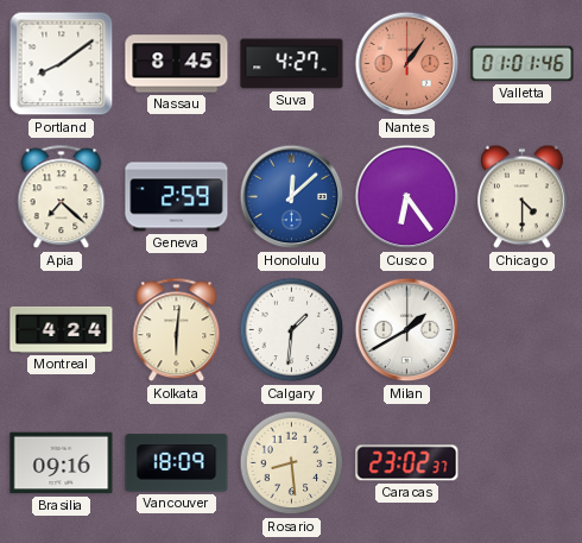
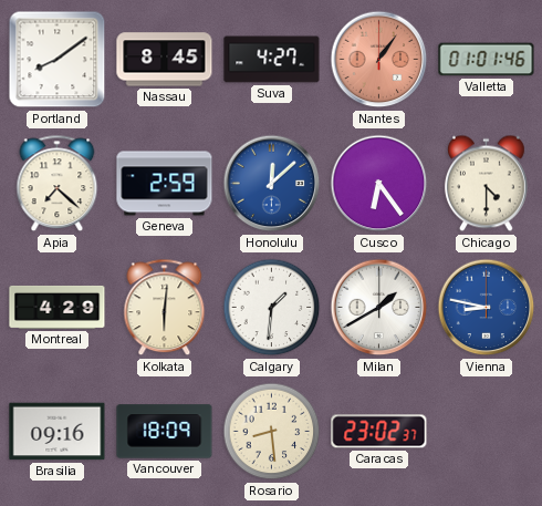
Montreal: 4:24 -> 4:29
Vienna: none -> 8:47
